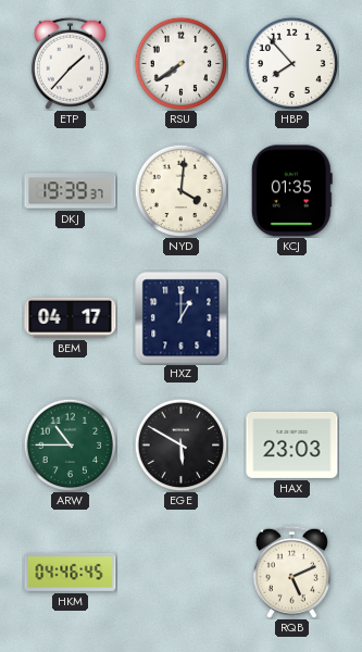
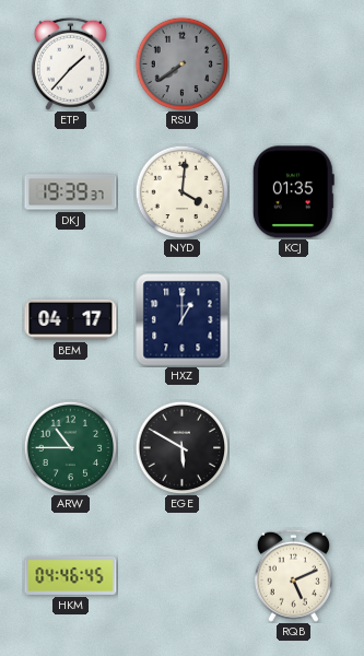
RSU dial: white -> grey
HBP: 7:53 -> none
HAX: 23:03 -> none
